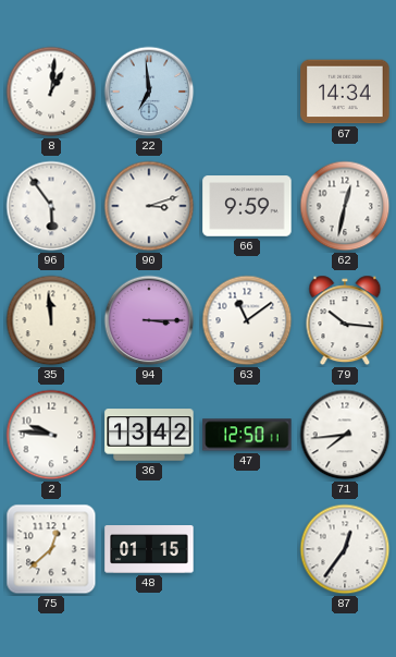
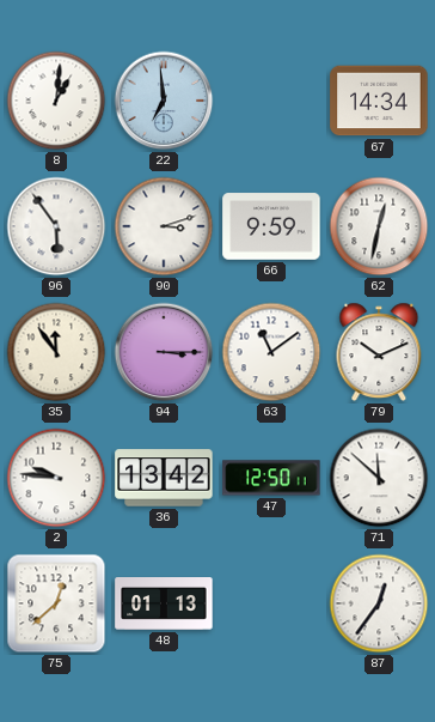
35: 11:59 -> 11:54
79: 10:16 -> 10:11
71: 7:44 -> 11:52
48: 01:15 -> 01:13
